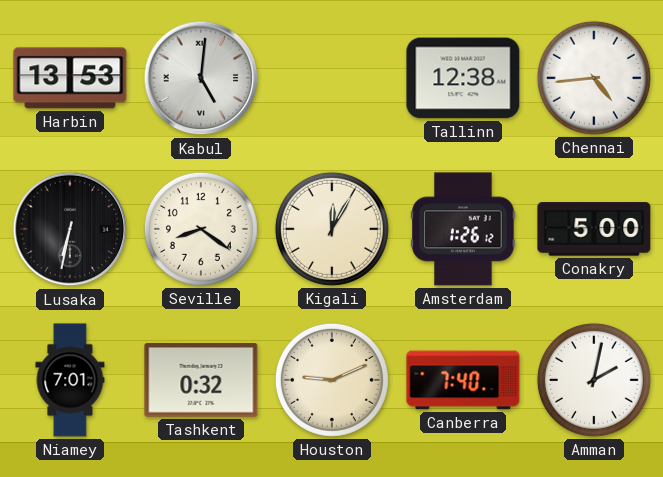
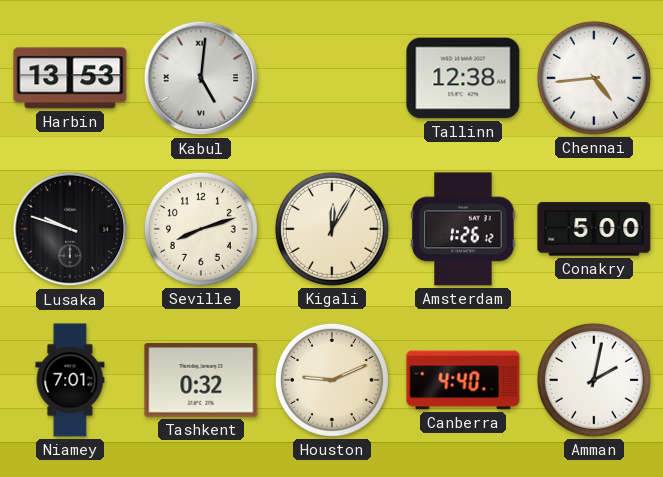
Lusaka: 6:32 -> 9:48
Seville: 8:21 -> 8:12
Canberra: 7:40 -> 4:40
